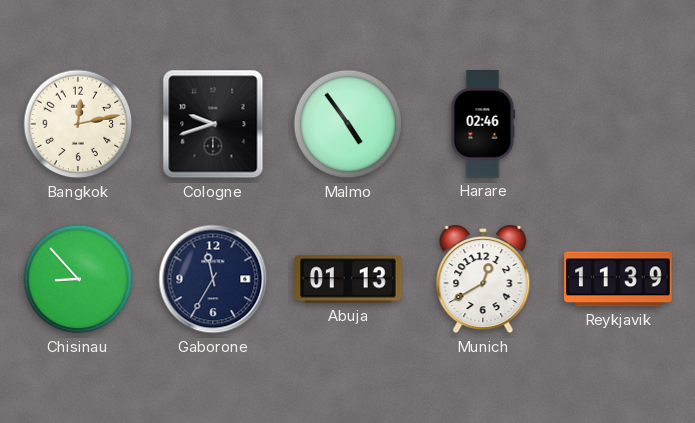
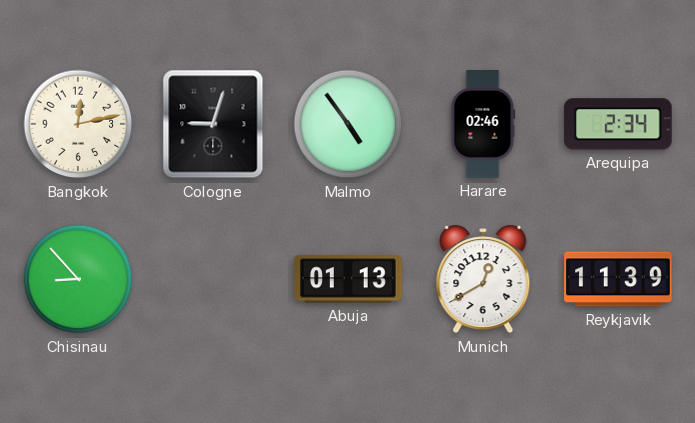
Cologne: 9:42 -> 9:03
Arequipa: none -> 2:34
Gaborone: 11:35 -> none
